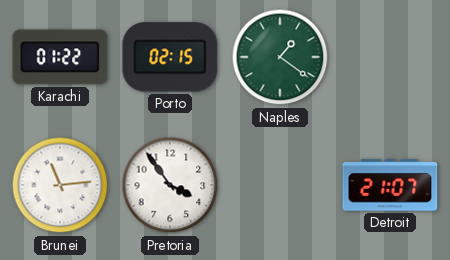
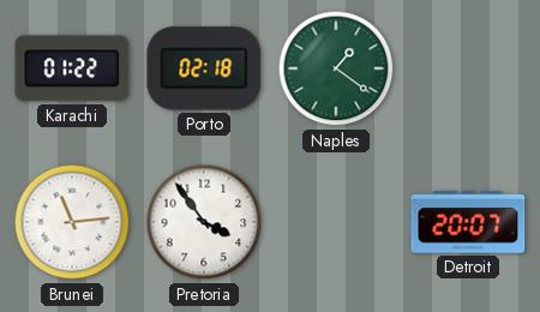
Porto: 02:15 -> 02:18
Detroit: 21:07 -> 20:07
